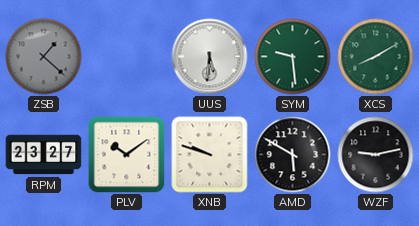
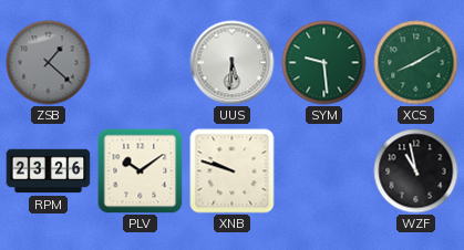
RPM: 23:27 -> 23:26
AMD: 5:50 -> none
WZF: 9:13 -> 10:58
